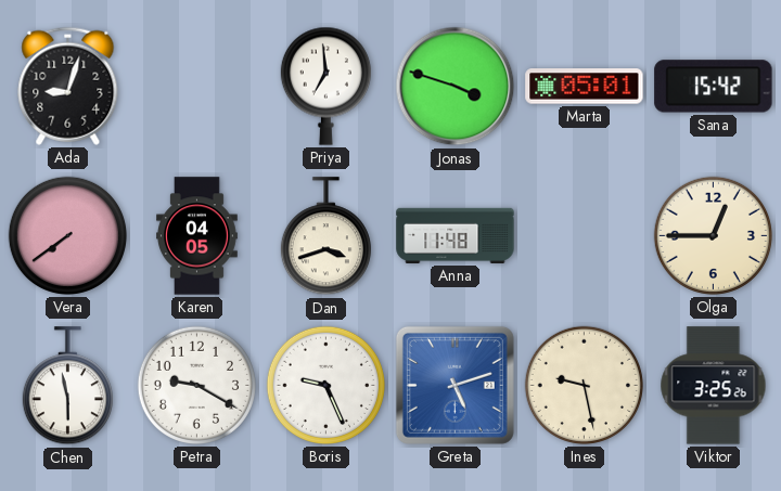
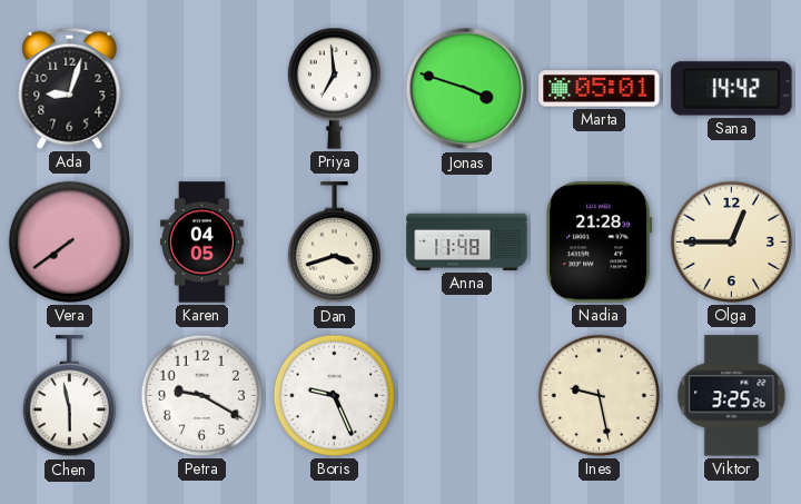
Sana: 15:42 -> 14:42
Nadia: none -> 21:28
Greta: 5:12 -> none
